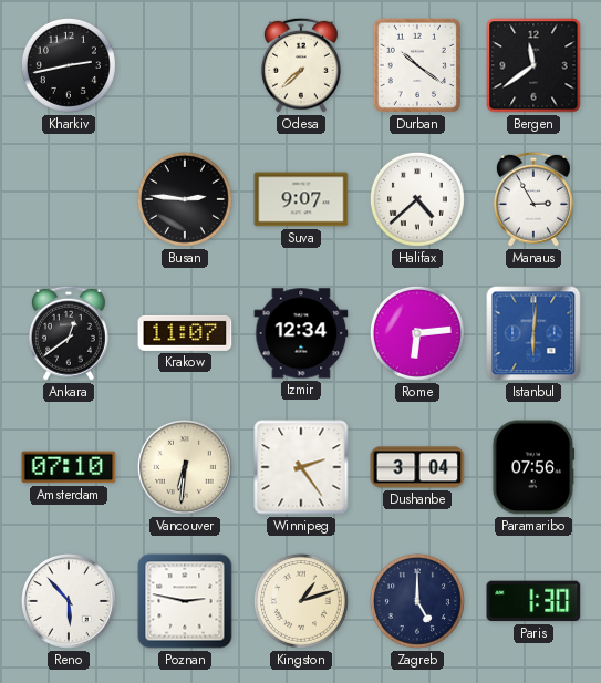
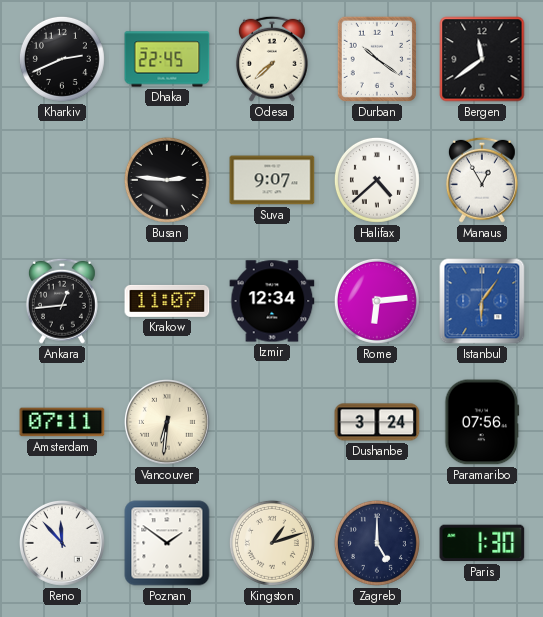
Kharkiv: 2:43 -> 2:41
Dhaka: none -> 22:45
Manaus: 2:55 -> 12:55
Ankara: 12:39 -> 12:44
Istanbul: 6:01 -> 6:06
Amsterdam: 07:10 -> 07:11
Winnipeg: 2:24 -> none
Dushanbe: 3:04 -> 3:24
Reno: 5:53 -> 11:53
Poznan: 2:47 -> 1:51
